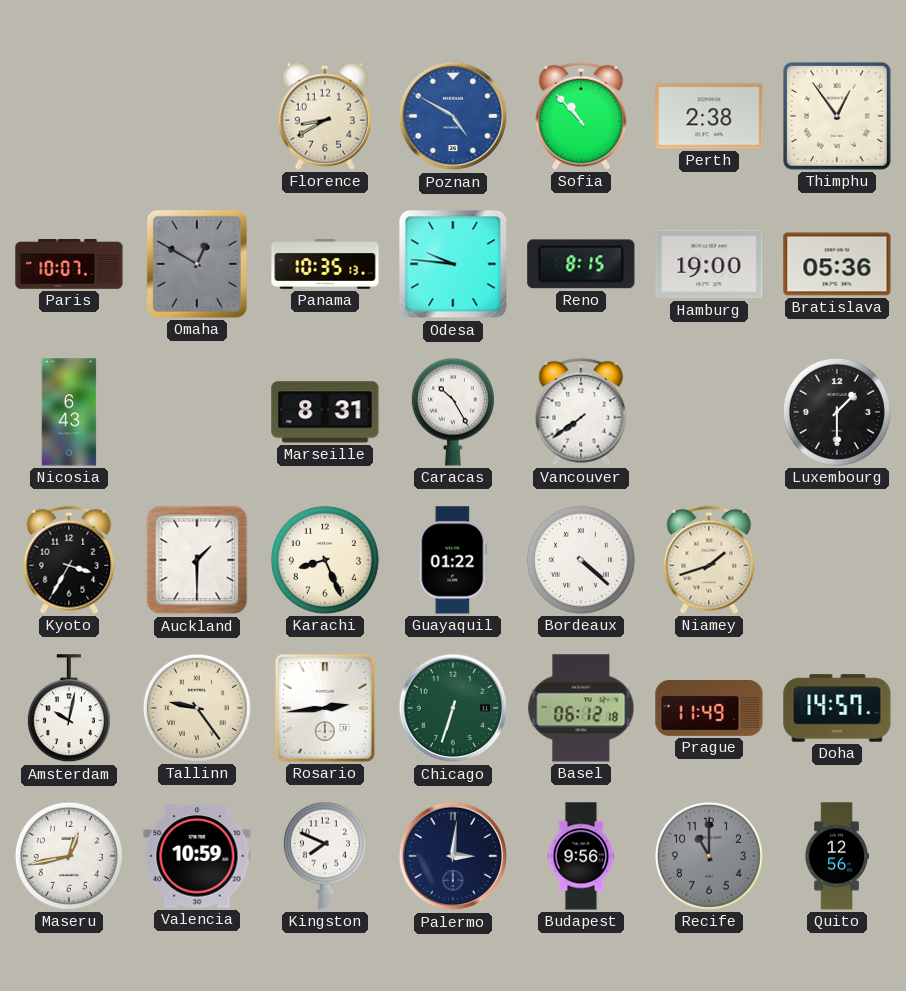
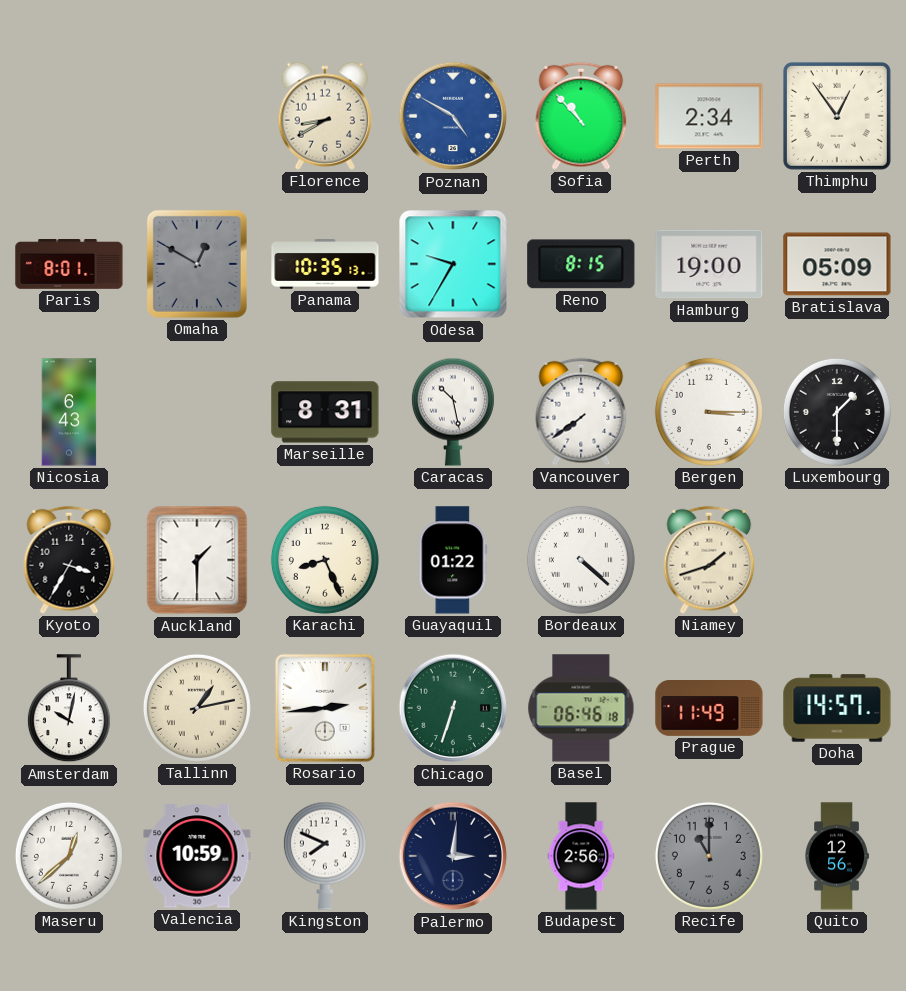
Perth: 2:38 -> 2:34
Paris: 10:07 -> 8:01
Odesa: 9:46 -> 9:35
Bratislava: 05:36 -> 05:09
Caracas: 10:25 -> 10:28
Bergen: none -> 3:15
Tallinn: 9:24 -> 1:13
Basel: 06:12 -> 06:46
Maseru: 12:43 -> 12:38
Budapest: 9:56 -> 2:56
